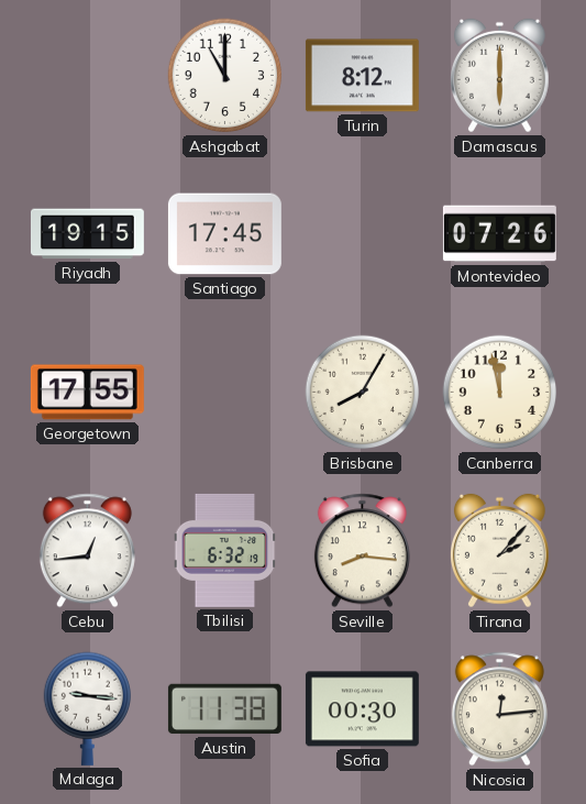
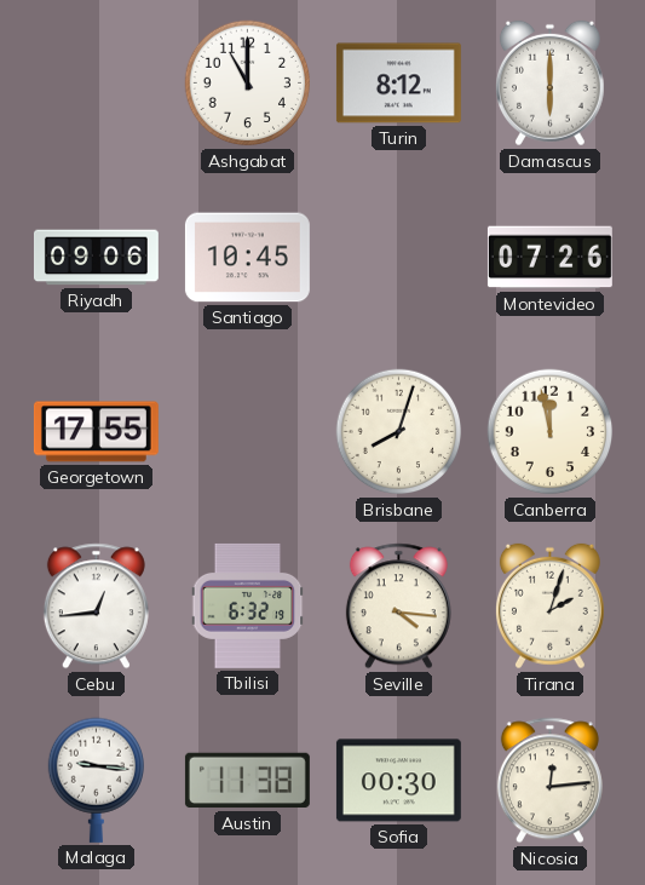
Riyadh: 19:15 -> 09:06
Santiago: 17:45 -> 10:45
Brisbane: 8:05 -> 8:03
Seville: 8:16 -> 4:16
Tirana: 2:07 -> 2:03
